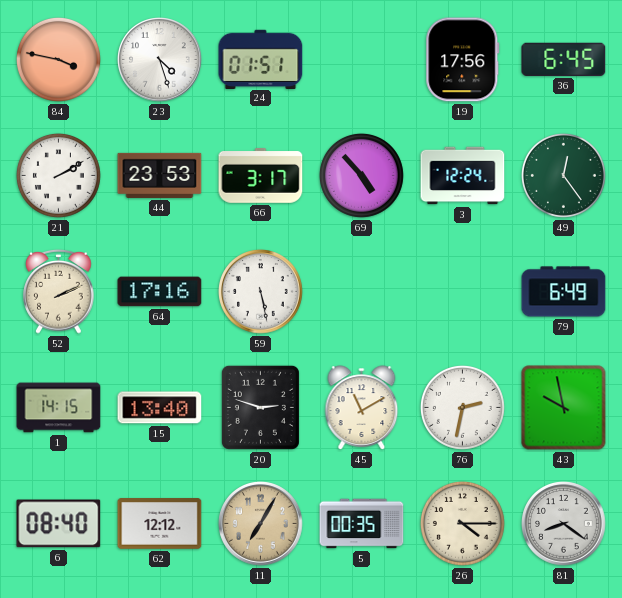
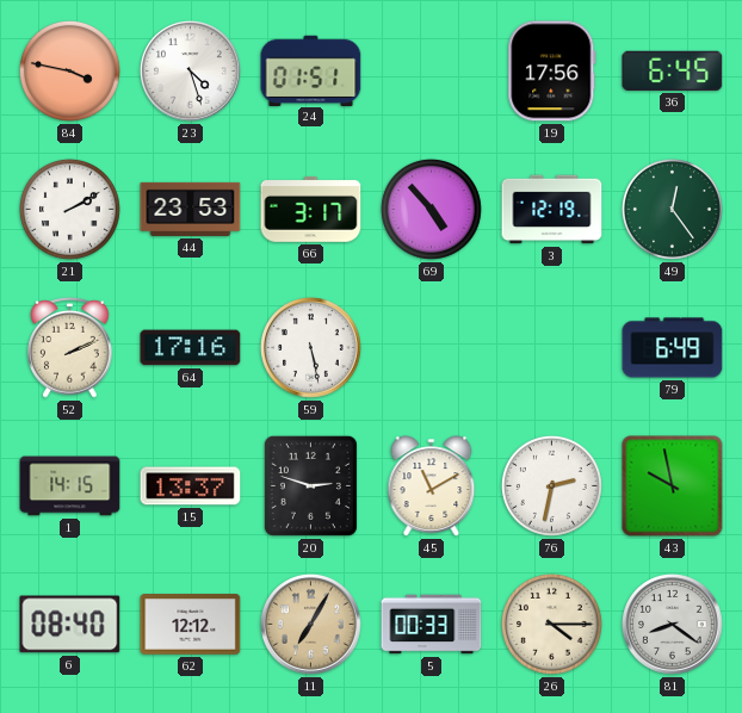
3: 12:24 -> 12:19
15: 13:40 -> 13:37
5: 00:35 -> 00:33
